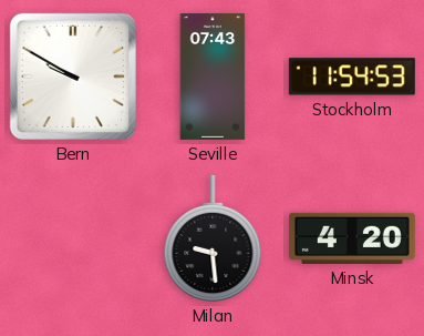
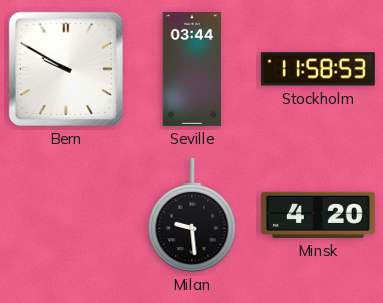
Seville: 07:43 -> 03:44
Stockholm: 11:54 -> 11:58
